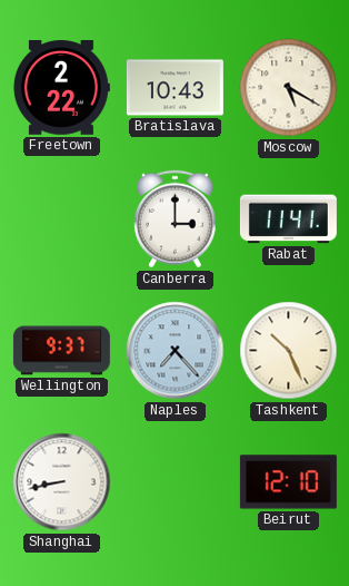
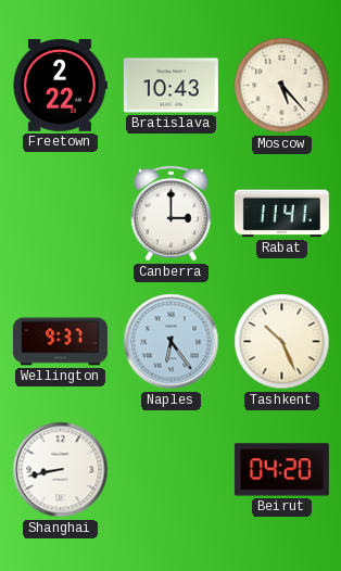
Moscow: 5:20 -> 5:23
Naples: 7:23 -> 6:24
Beirut: 12:10 -> 04:20
